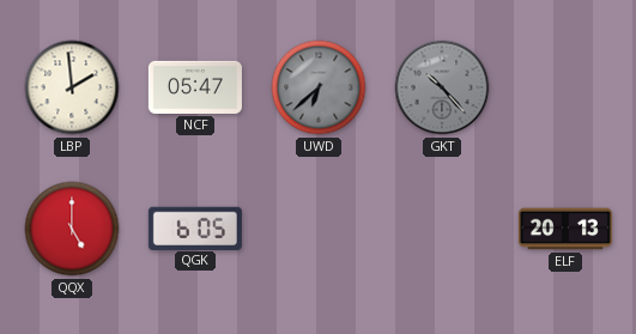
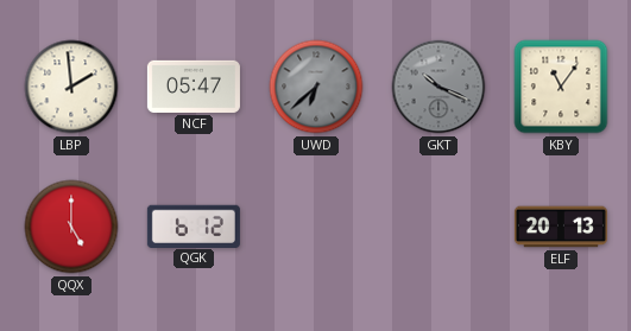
GKT: 10:23 -> 10:19
KBY: none -> 11:06
QGK: 6:05 -> 6:12
